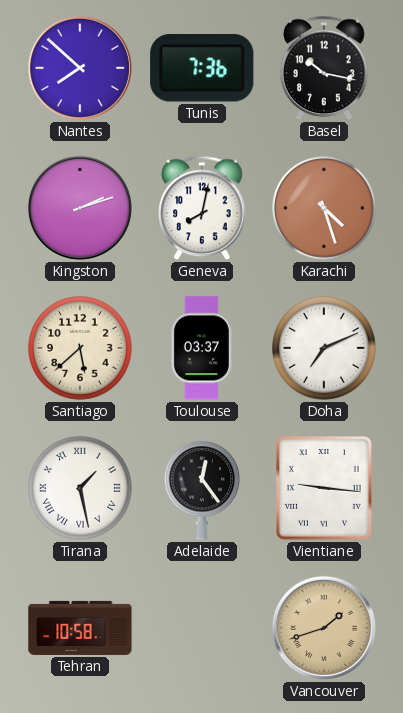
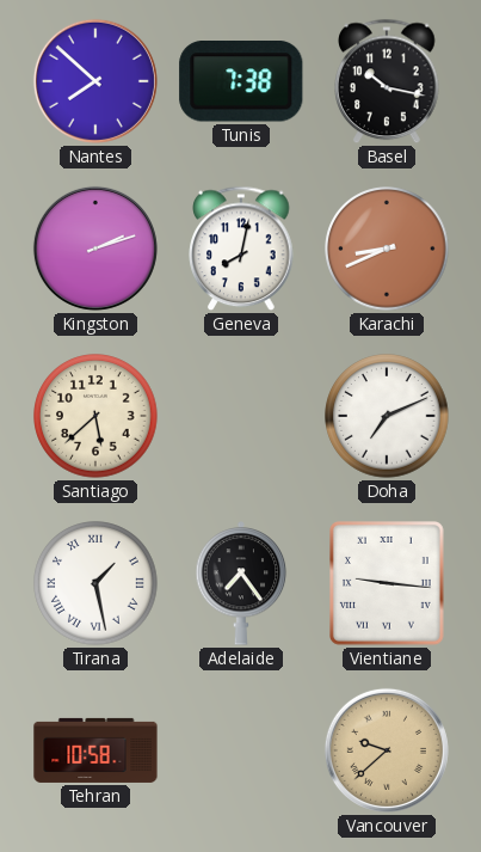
Tunis: 7:36 -> 7:38
Karachi: 4:27 -> 8:41
Toulouse: 03:37 -> none
Adelaide: 12:24 -> 7:24
Vancouver: 1:42 -> 9:38
